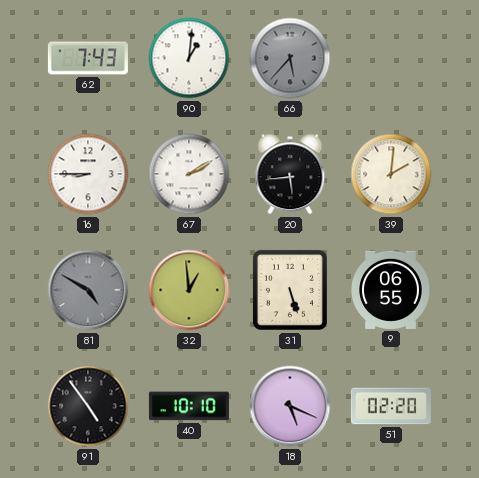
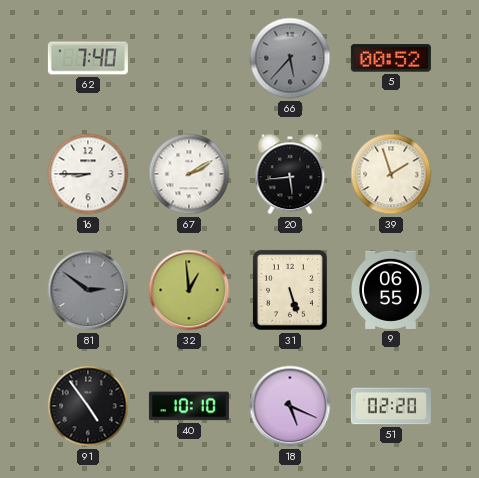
62: 7:43 -> 7:40
90: 1:01 -> none
5: none -> 00:52
39: 2:01 -> 1:57
81: 4:50 -> 2:51
